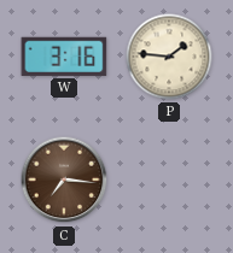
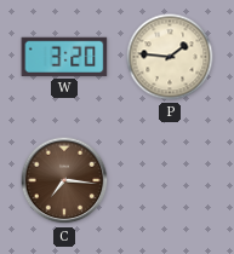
W: 3:16 -> 3:20
